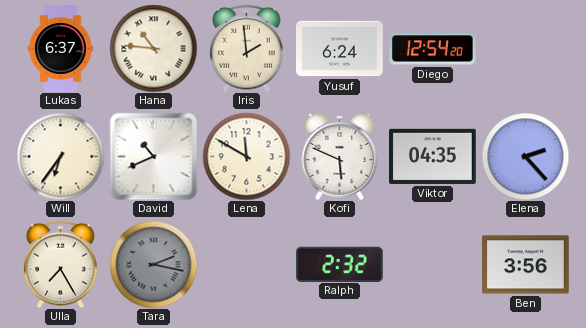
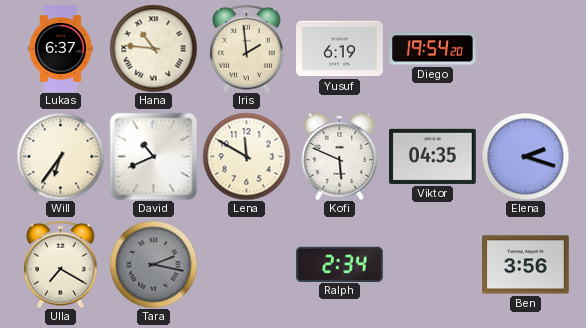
Yusuf: 6:24 -> 6:19
Diego: 12:54 -> 19:54
Elena: 2:23 -> 2:18
Ulla: 7:25 -> 7:20
Ralph: 2:32 -> 2:34
